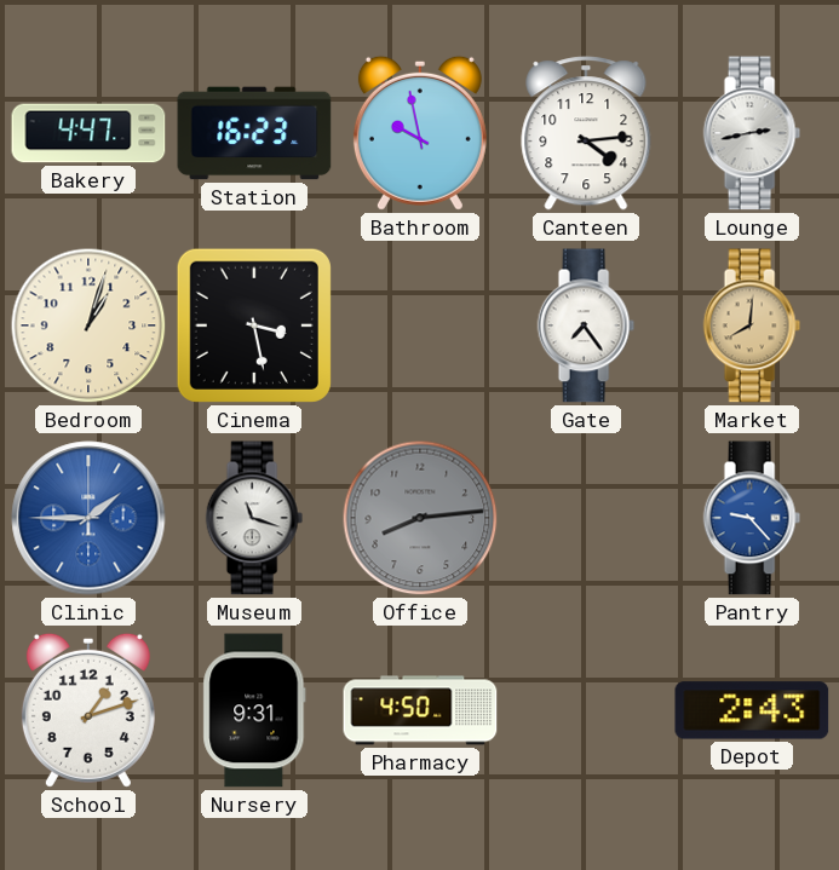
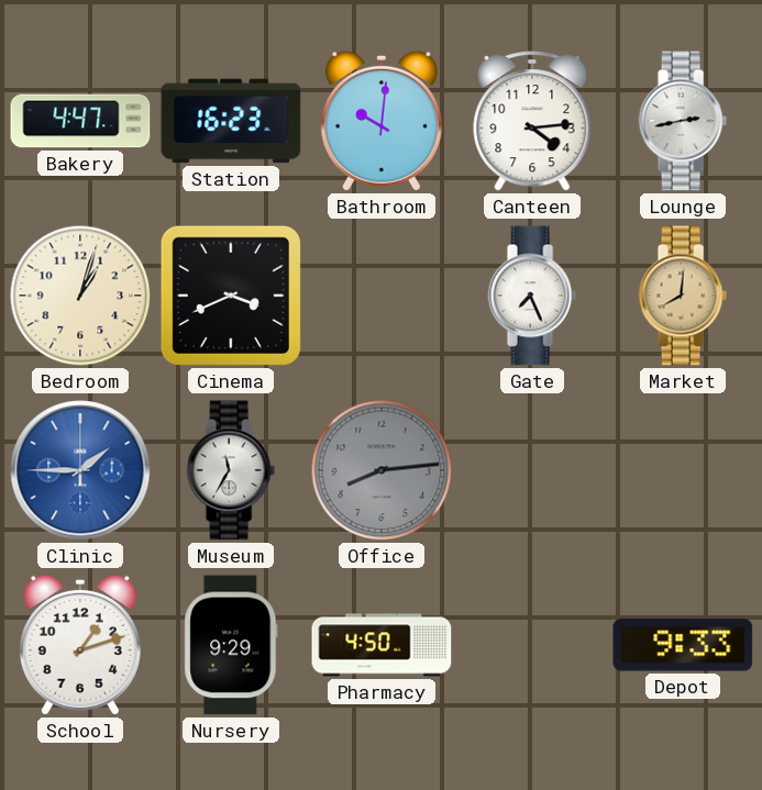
Bathroom: 9:58 -> 10:01
Cinema: 3:28 -> 3:41
Gate: 7:24 -> 7:26
Museum: 11:18 -> 11:35
Pantry: 9:23 -> none
Nursery: 9:31 -> 9:29
Depot: 2:43 -> 9:33
